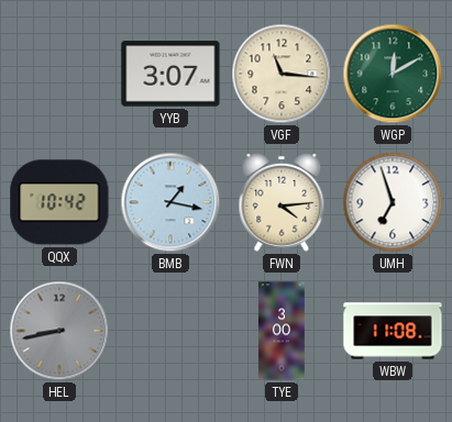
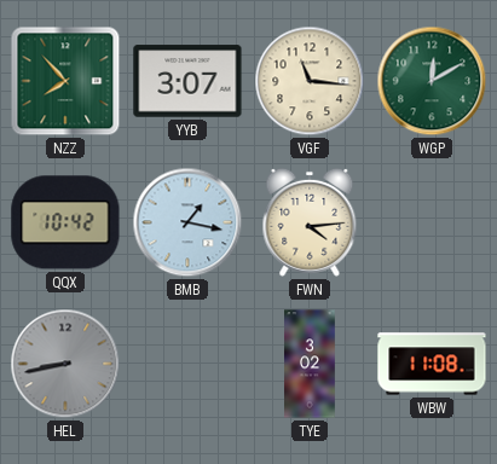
NZZ: none -> 7:53
UMH: 6:57 -> none
TYE: 3:00 -> 3:02
